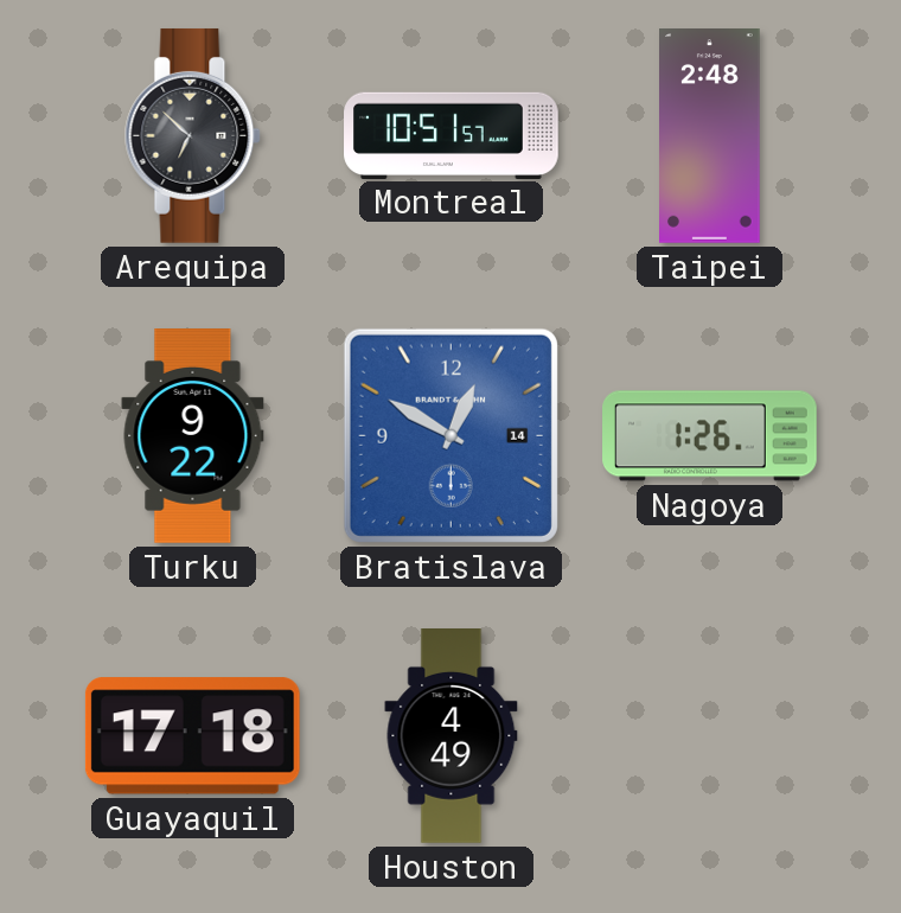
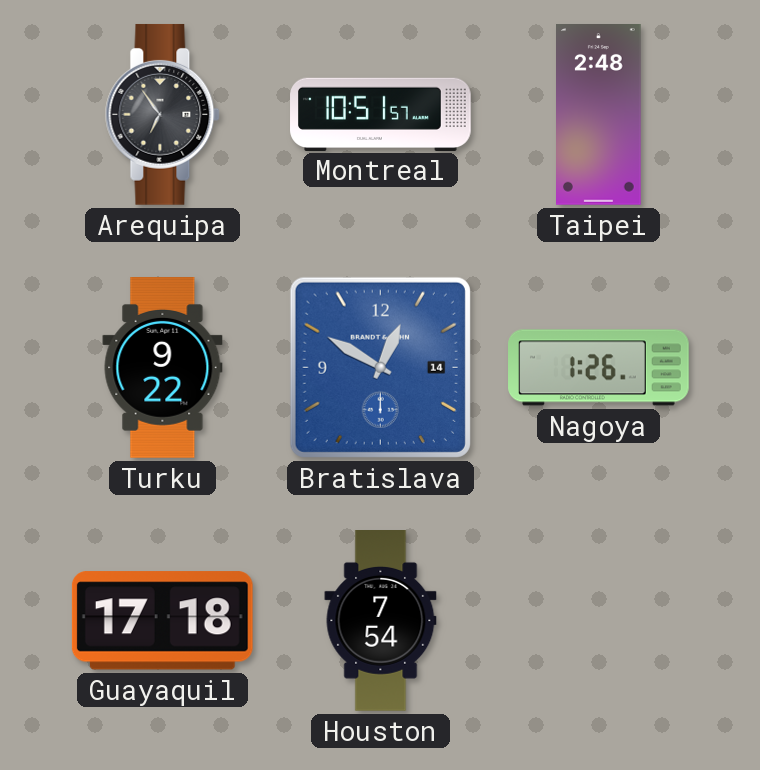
Arequipa: 6:52 -> 6:54
Houston: 4:49 -> 7:54
